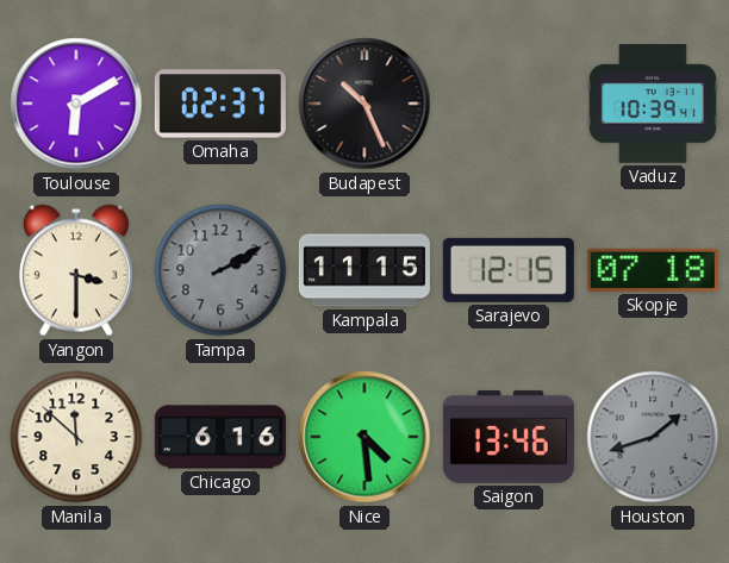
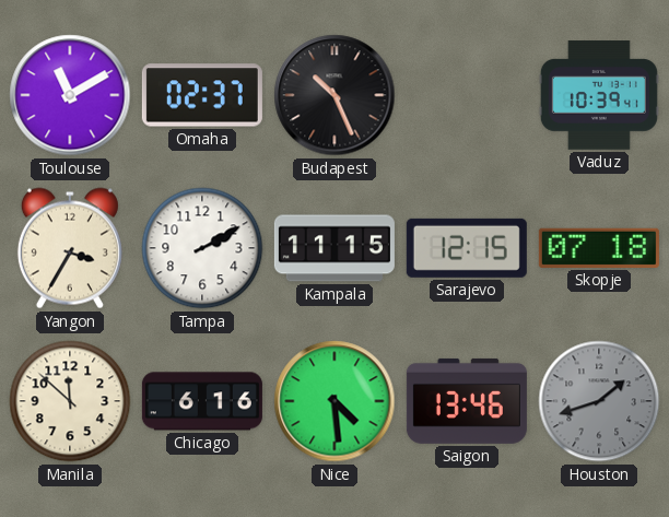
Toulouse: 6:10 -> 11:10
Yangon: 3:30 -> 3:35
Tampa dial: grey -> white
